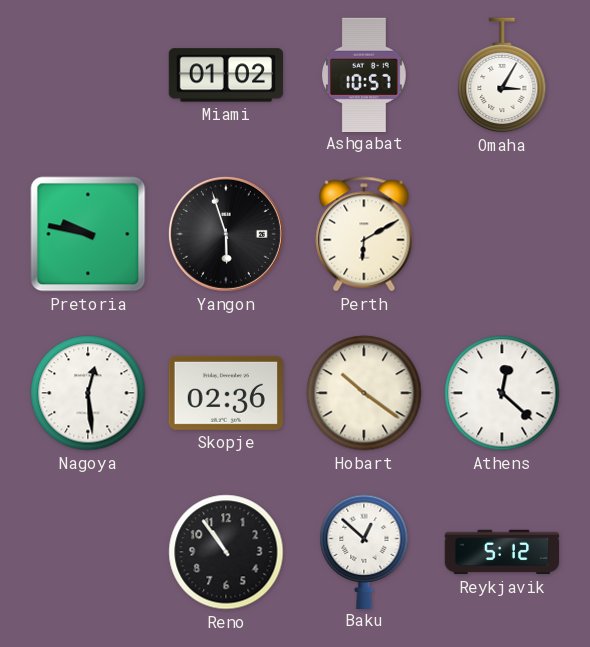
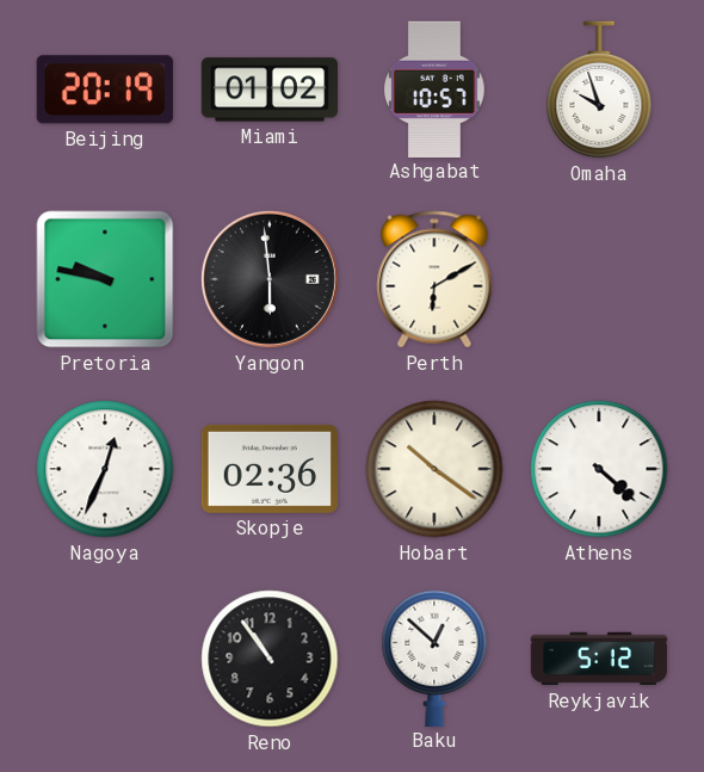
Beijing: none -> 20:19
Omaha: 3:05 -> 9:57
Yangon: 5:57 -> 5:59
Nagoya: 12:29 -> 12:34
Athens: 12:22 -> 4:22
